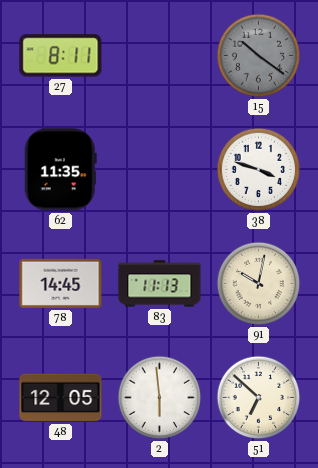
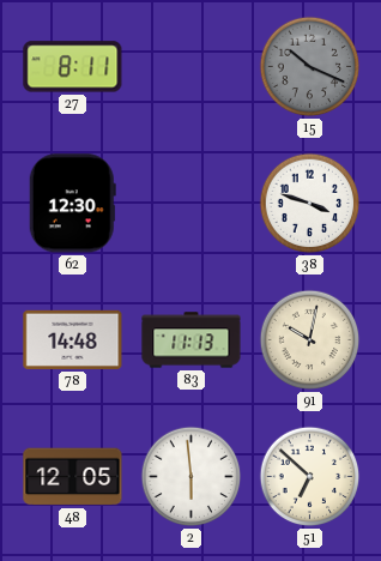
15: 10:21 -> 10:19
62: 11:35 -> 12:30
78: 14:45 -> 14:48
